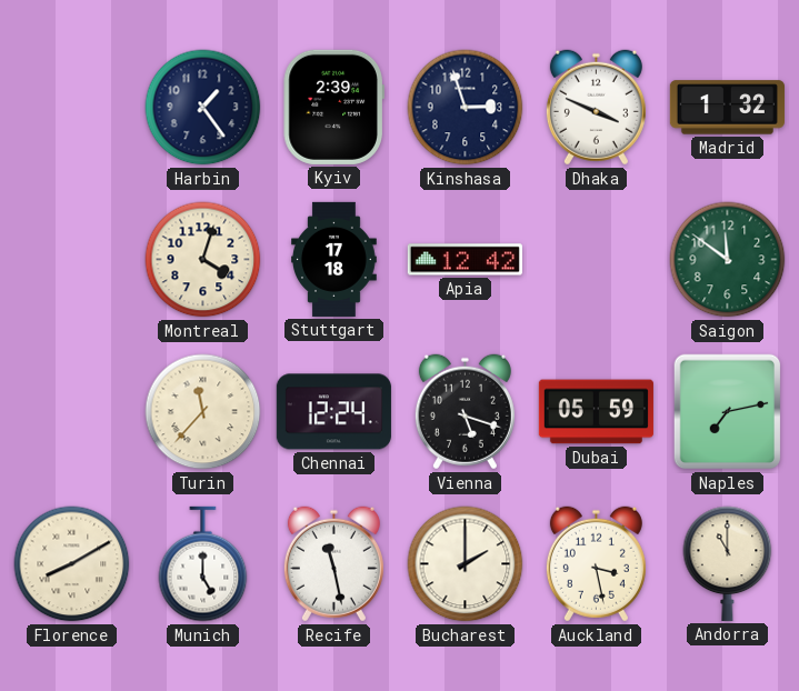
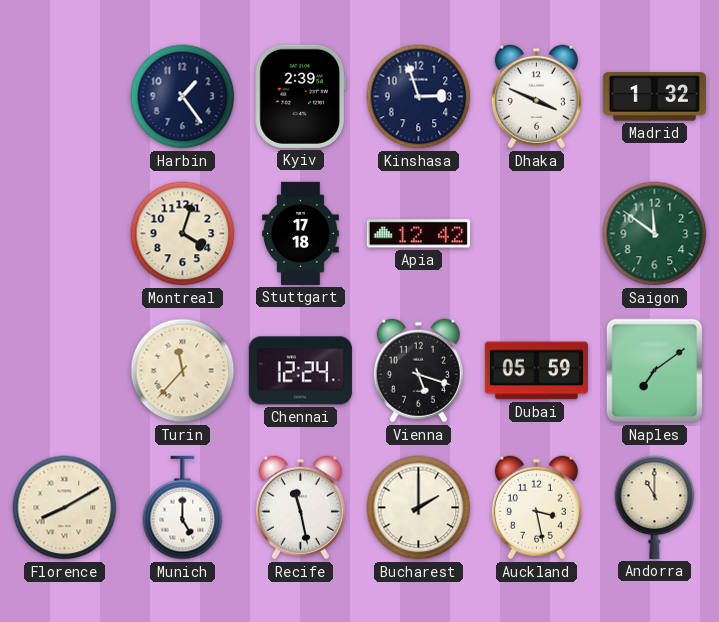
Naples: 7:13 -> 7:09
